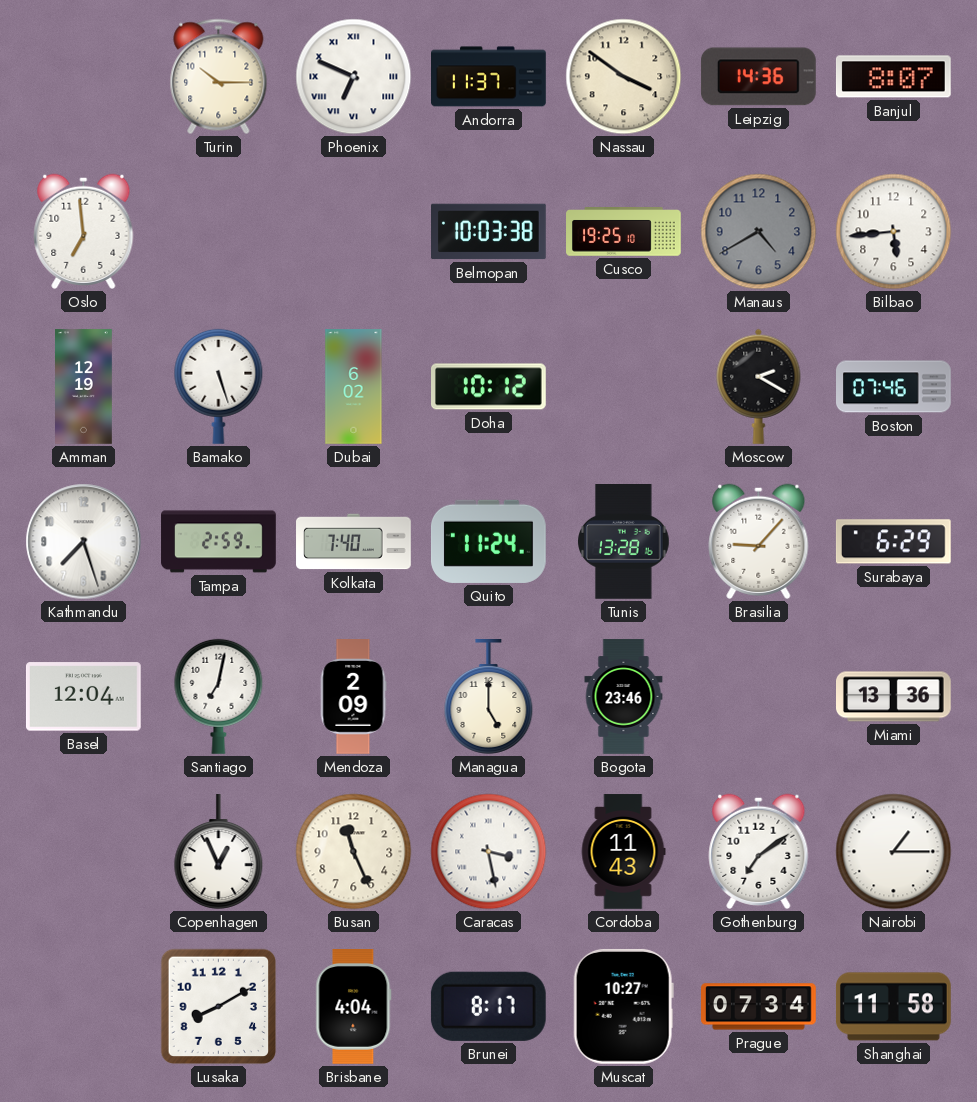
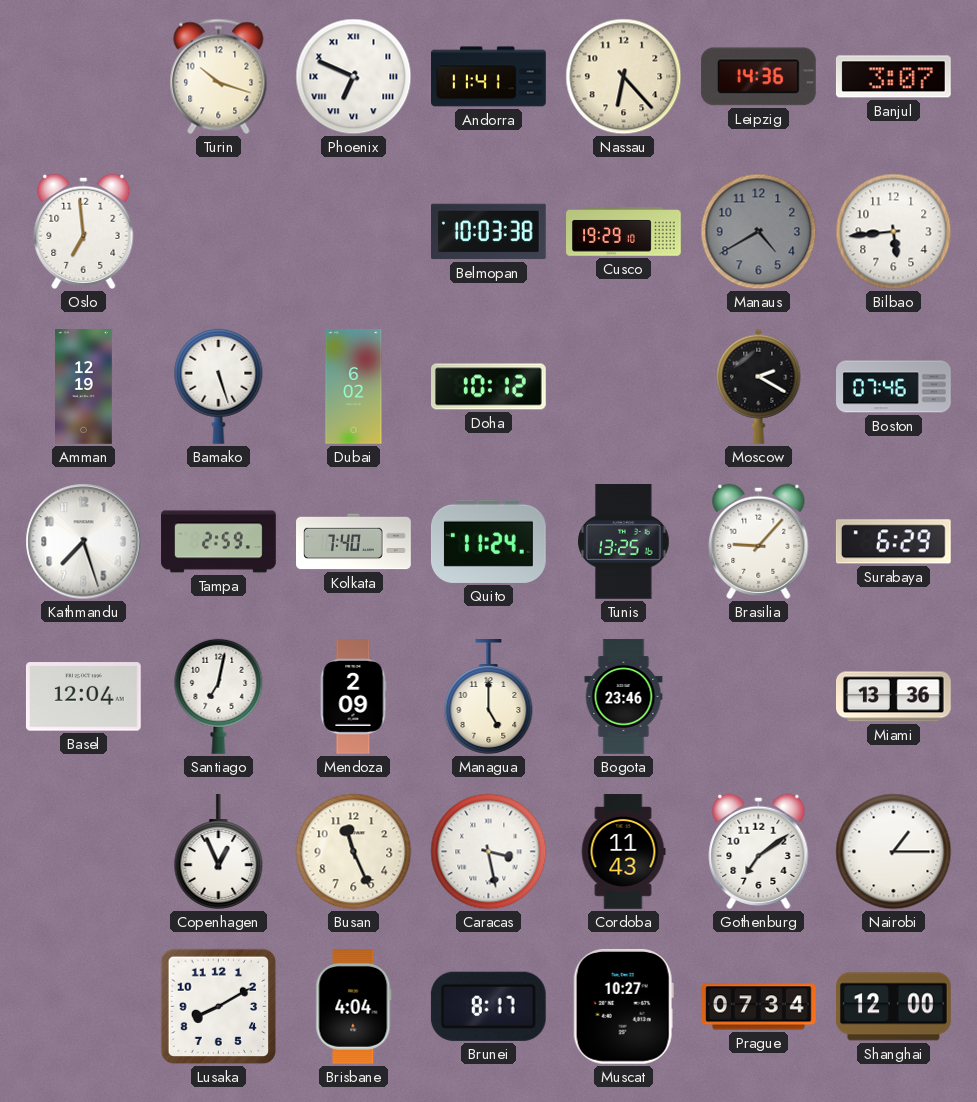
Turin: 10:15 -> 10:18
Andorra: 11:37 -> 11:41
Nassau: 3:51 -> 6:23
Banjul: 8:07 -> 3:07
Cusco: 19:25 -> 19:29
Tunis: 13:28 -> 13:25
Shanghai: 11:58 -> 12:00
